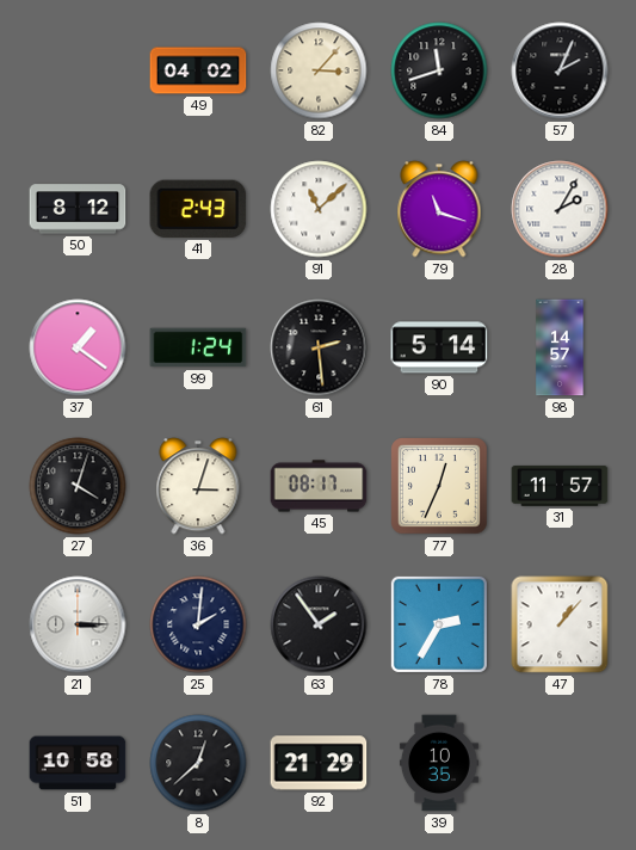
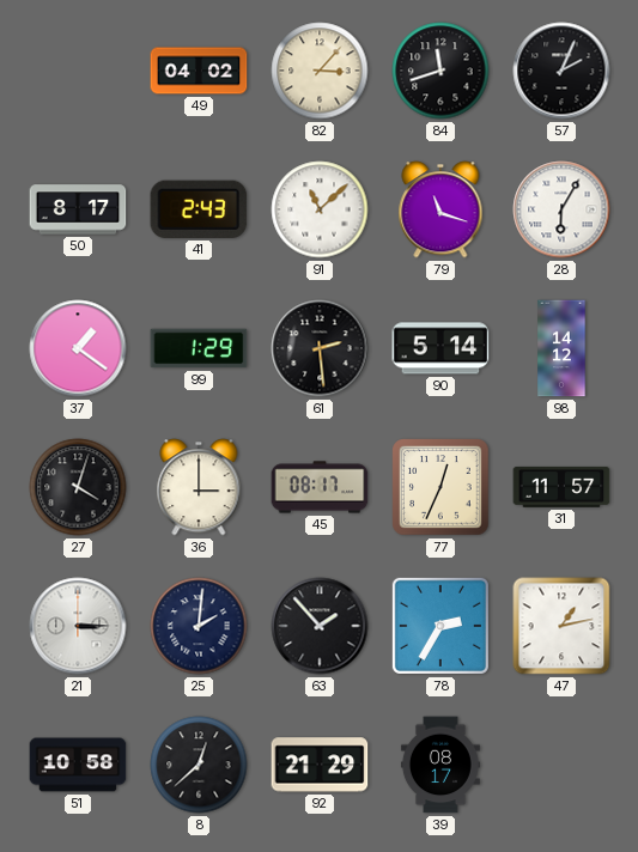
50: 8:12 -> 8:17
28: 2:05 -> 6:05
99: 1:24 -> 1:29
98: 14:57 -> 14:12
36: 3:03 -> 3:00
63: 1:54 -> 1:53
47: 1:07 -> 1:13
39: 10:35 -> 08:17
